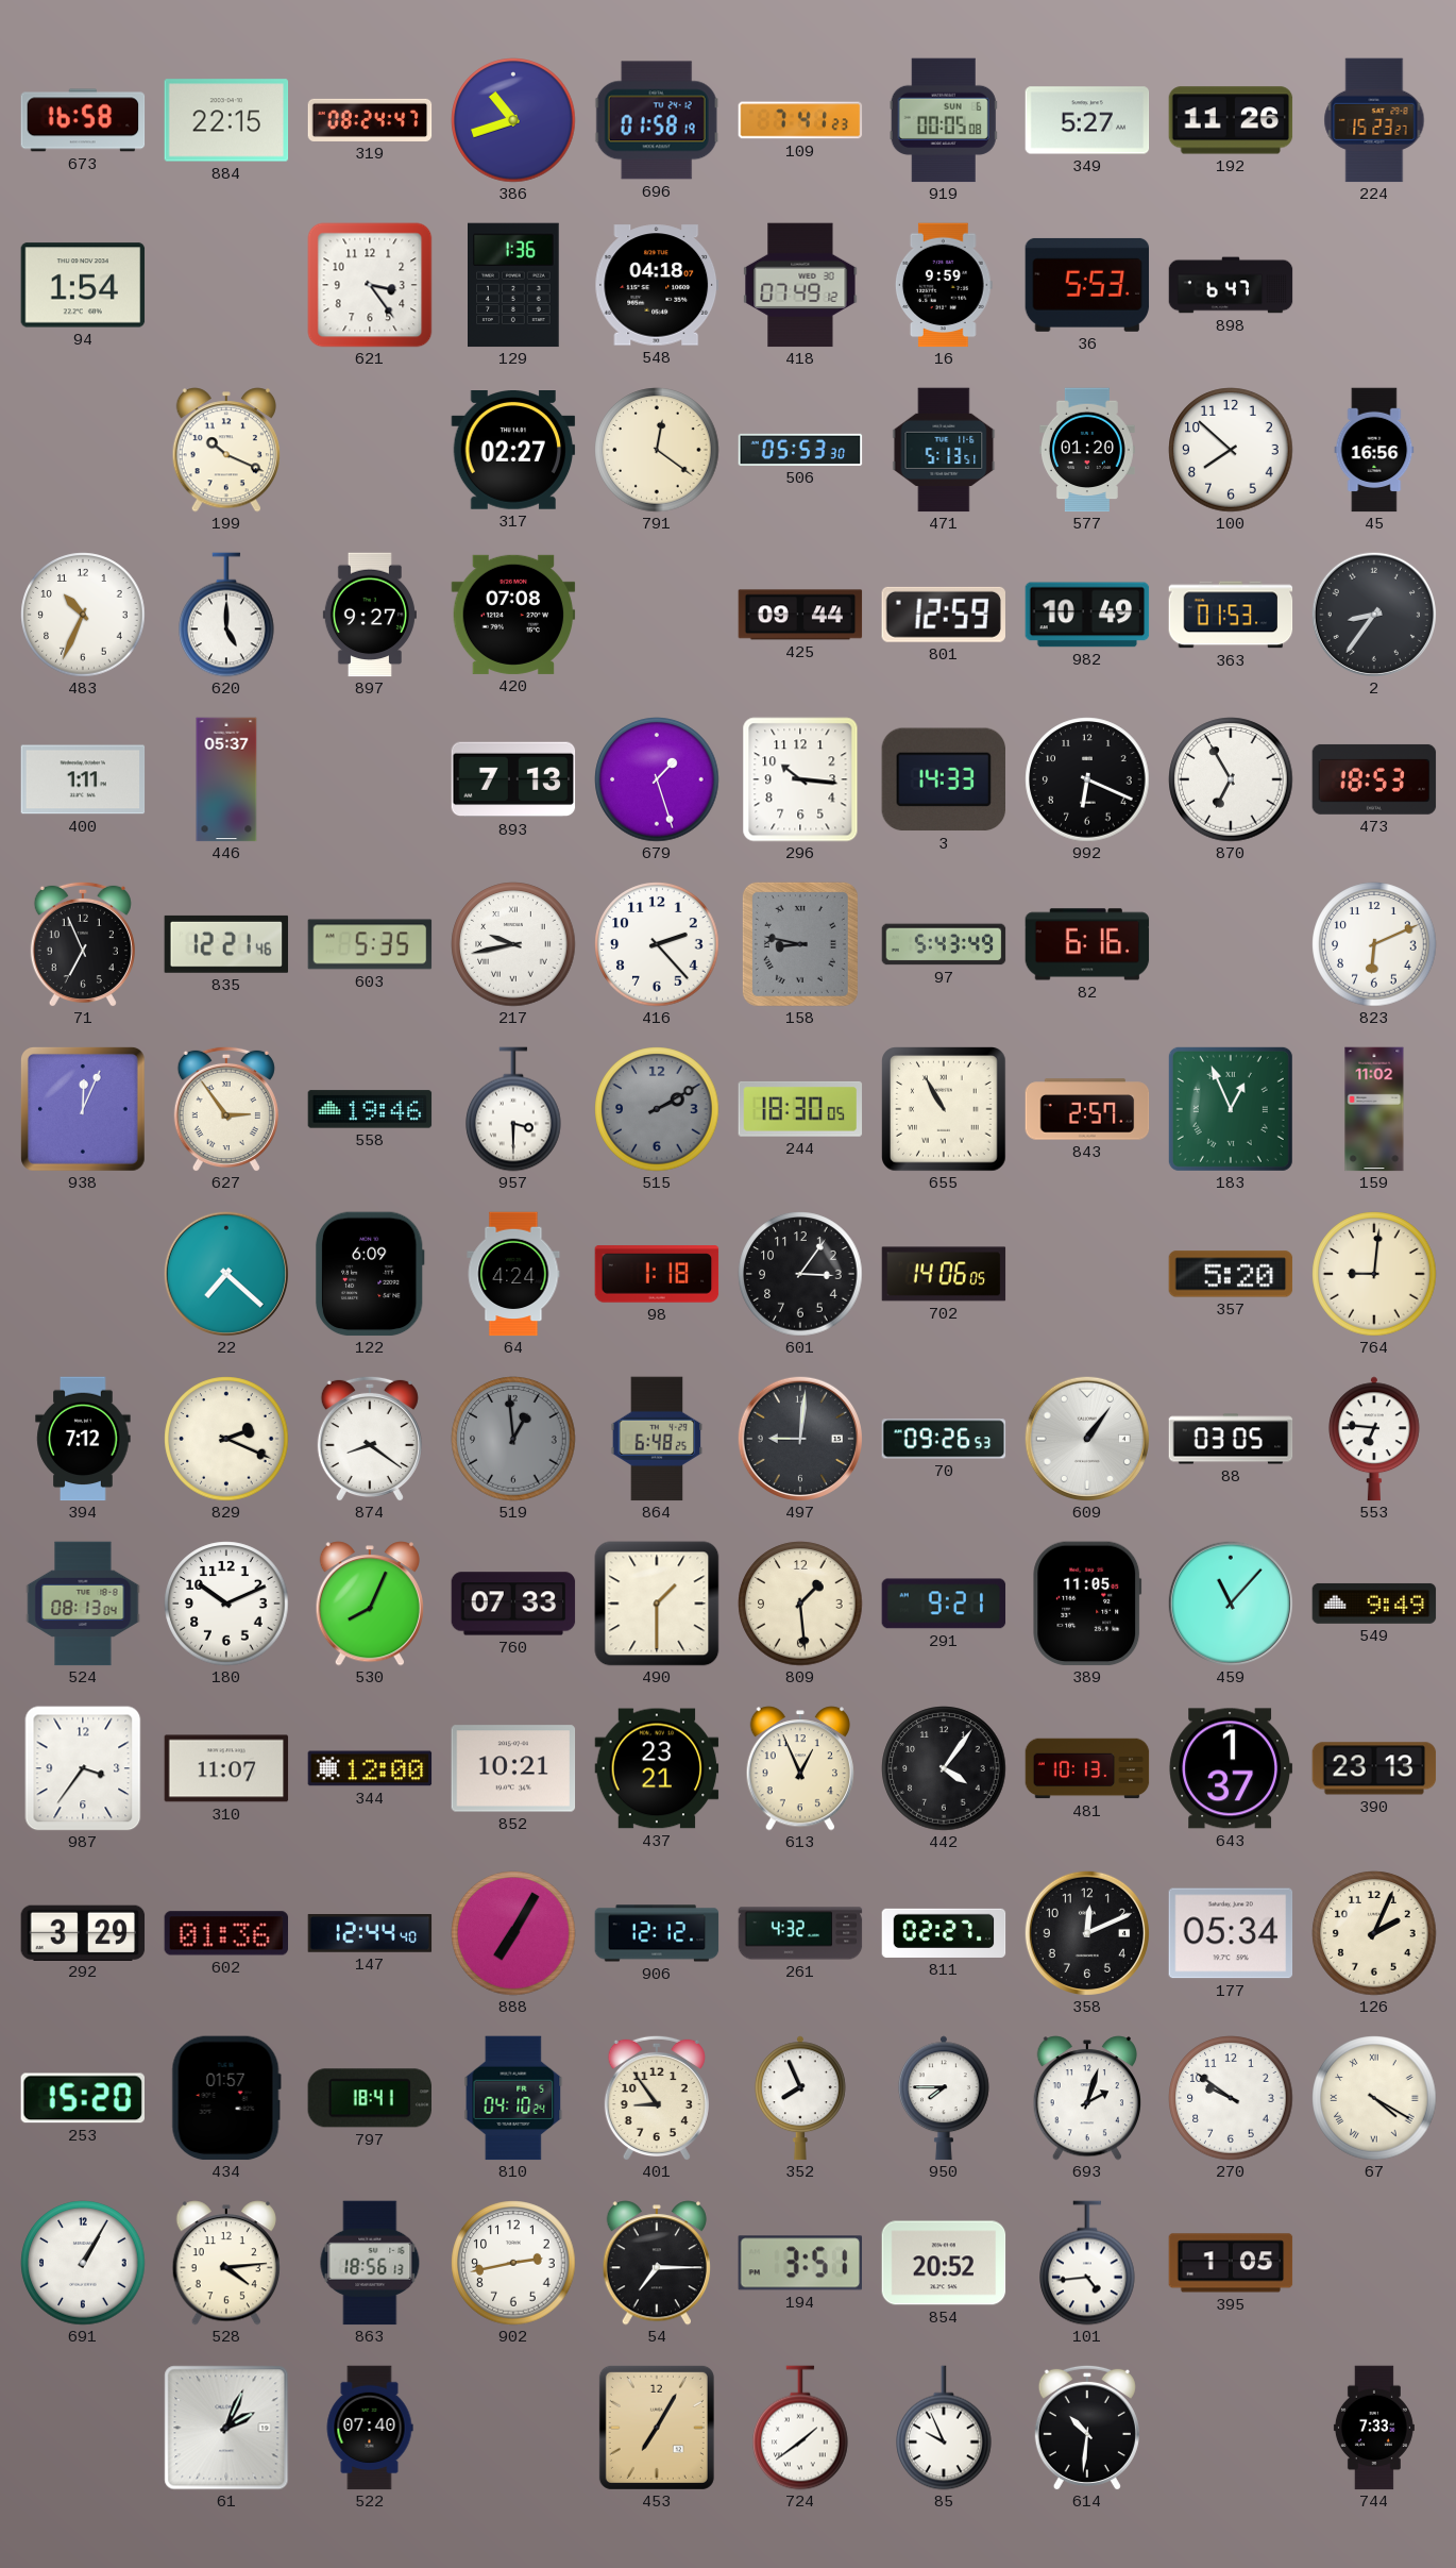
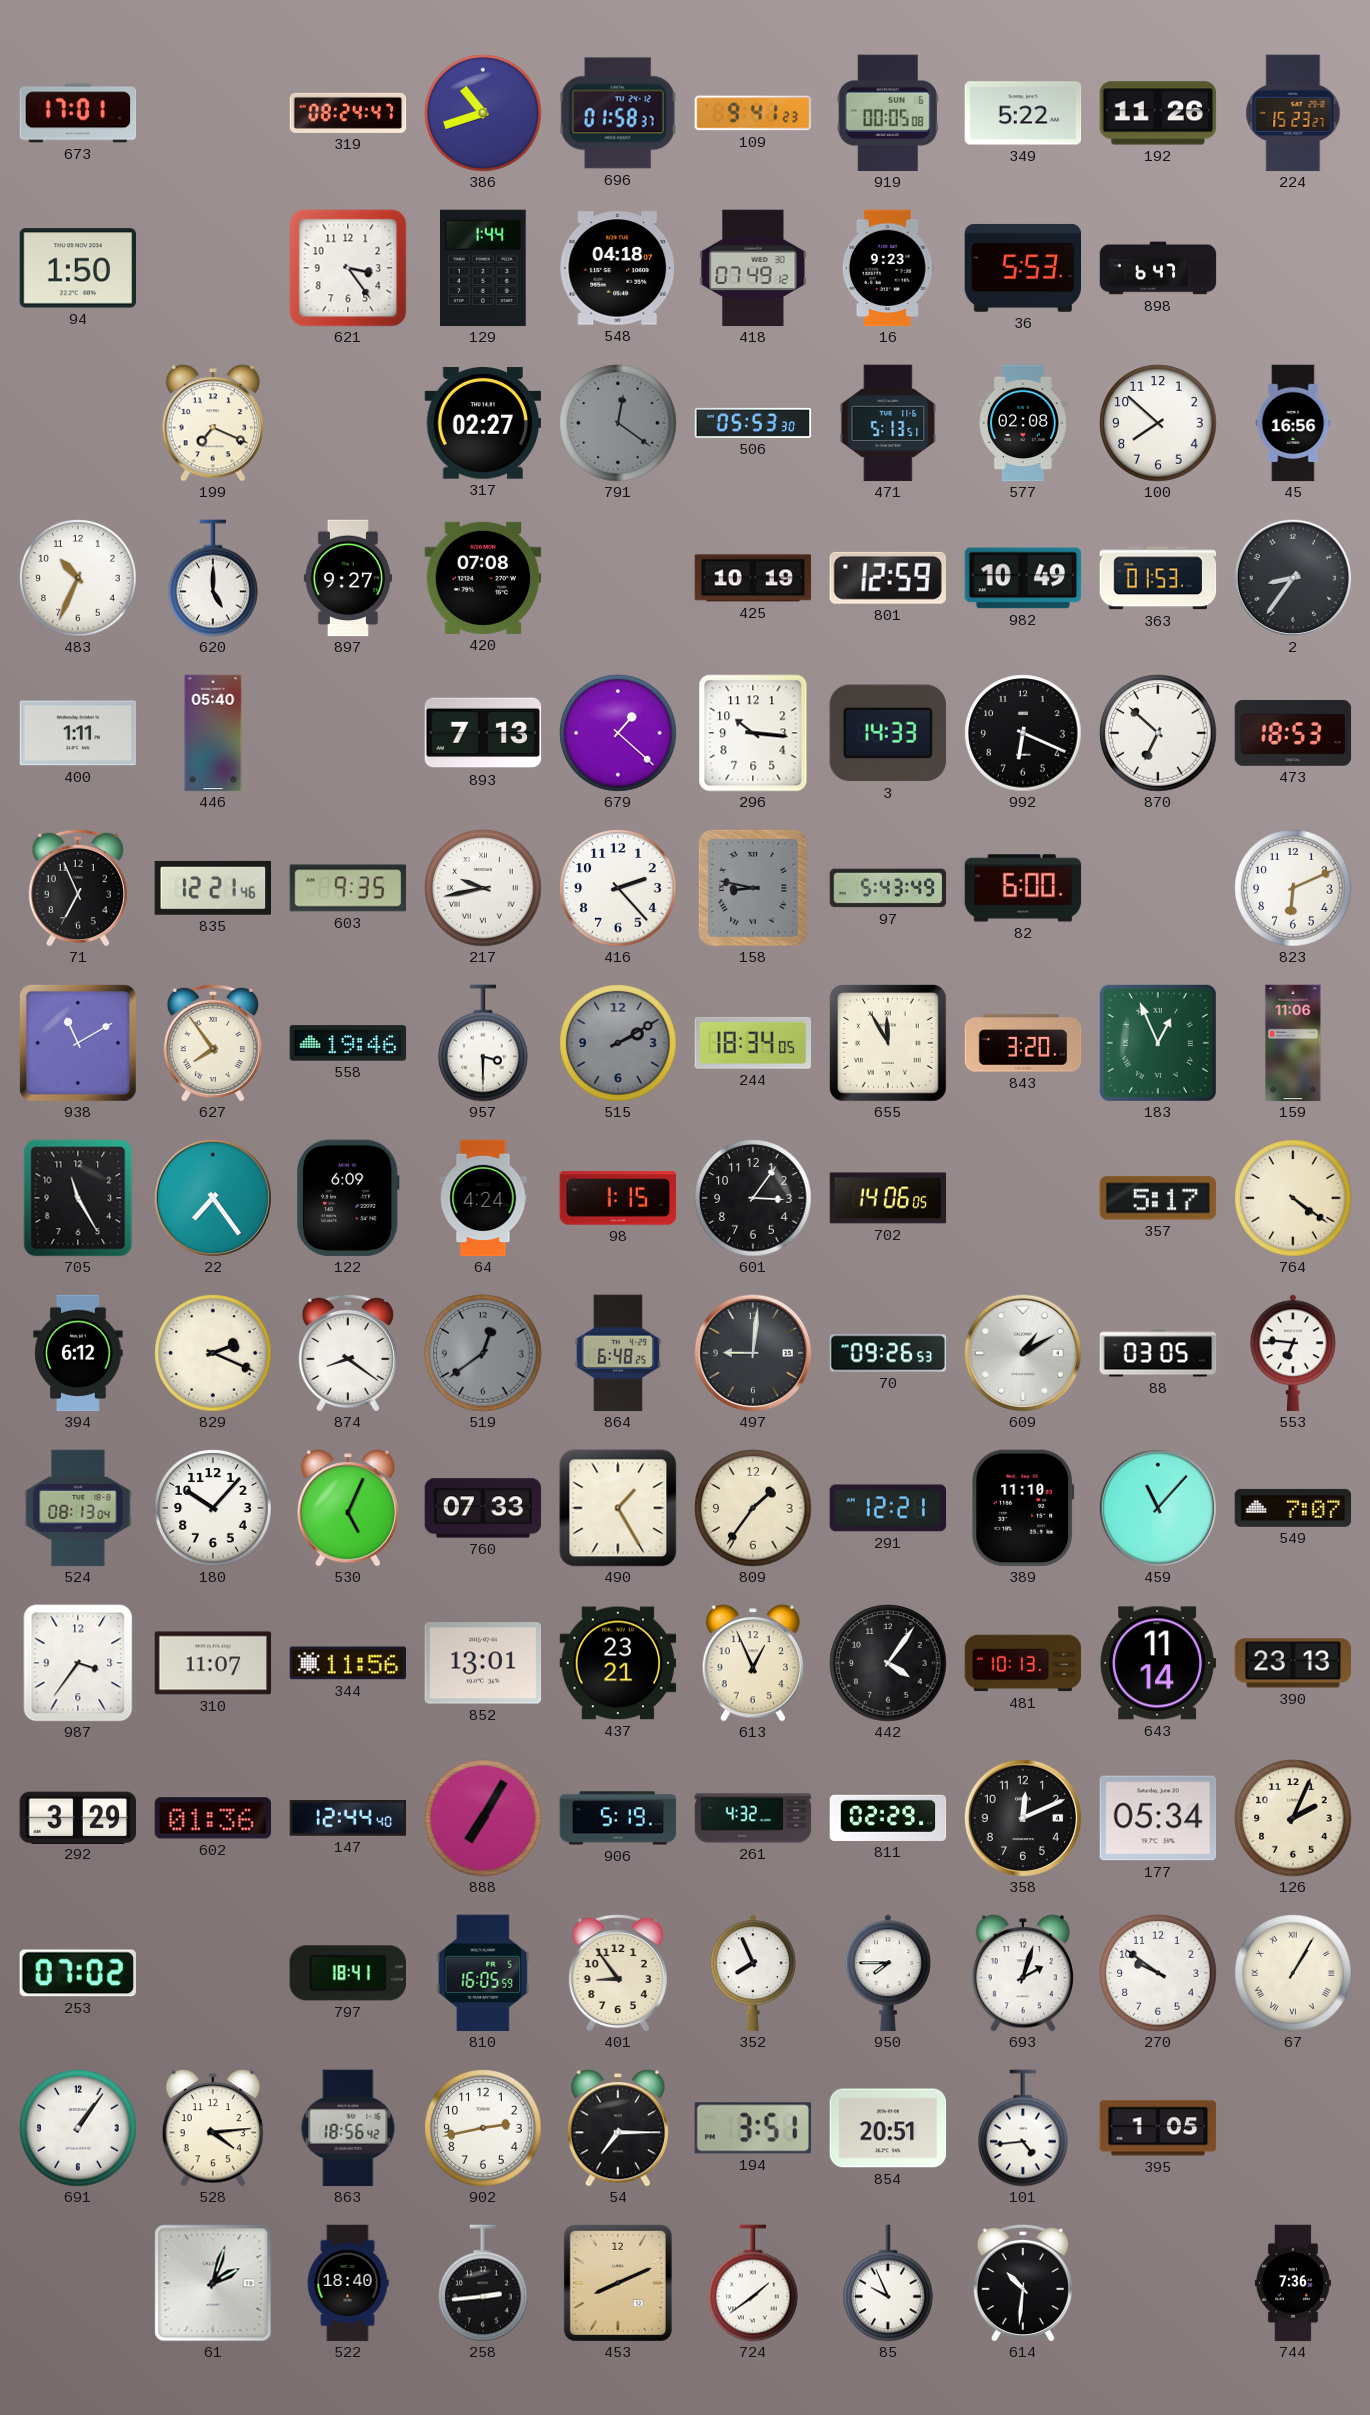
673: 16:58 -> 17:01
884: 22:15 -> none
696: 01:58:19 -> 01:58:37
109: 7:41 -> 9:41
349: 5:27 -> 5:22
94: 1:54 -> 1:50
129: 1:36 -> 1:44
16: 9:59 -> 9:23
199: 10:19 -> 7:19
791 dial: cream -> grey
577: 01:20 -> 02:08
425: 09:44 -> 10:19
446: 05:37 -> 05:40
679: 1:27 -> 1:22
870: 6:55 -> 6:52
603: 5:35 -> 9:35
82: 6:16 -> 6:00
938: 12:04 -> 11:10
627: 2:54 -> 7:54
244: 18:30 -> 18:34
655: 10:55 -> 11:55
843: 2:57 -> 3:20
159: 11:02 -> 11:06
705: none -> 11:25
22: 7:22 -> 7:24
98: 1:18 -> 1:15
357: 5:20 -> 5:17
764: 9:01 -> 4:21
394: 7:12 -> 6:12
519: 12:59 -> 12:39
609: 1:06 -> 1:10
180: 10:11 -> 10:07
530: 8:04 -> 5:04
490: 1:30 -> 1:25
809: 1:29 -> 1:36
291: 9:21 -> 12:21
389: 11:05 -> 11:10
549: 9:49 -> 7:07
344: 12:00 -> 11:56
852: 10:21 -> 13:01
643: 1:37 -> 11:14
906: 12:12 -> 5:19
811: 02:27 -> 02:29
253: 15:20 -> 07:02
434: 01:57 -> none
810: 04:10 -> 16:05
67: 4:20 -> 1:05
691: 1:05 -> 1:06
863: 18:56:13 -> 18:56:42
854: 20:52 -> 20:51
61: 2:04 -> 2:03
522: 07:40 -> 18:40
258: none -> 2:44
453: 7:05 -> 8:11
744: 7:33 -> 7:36
